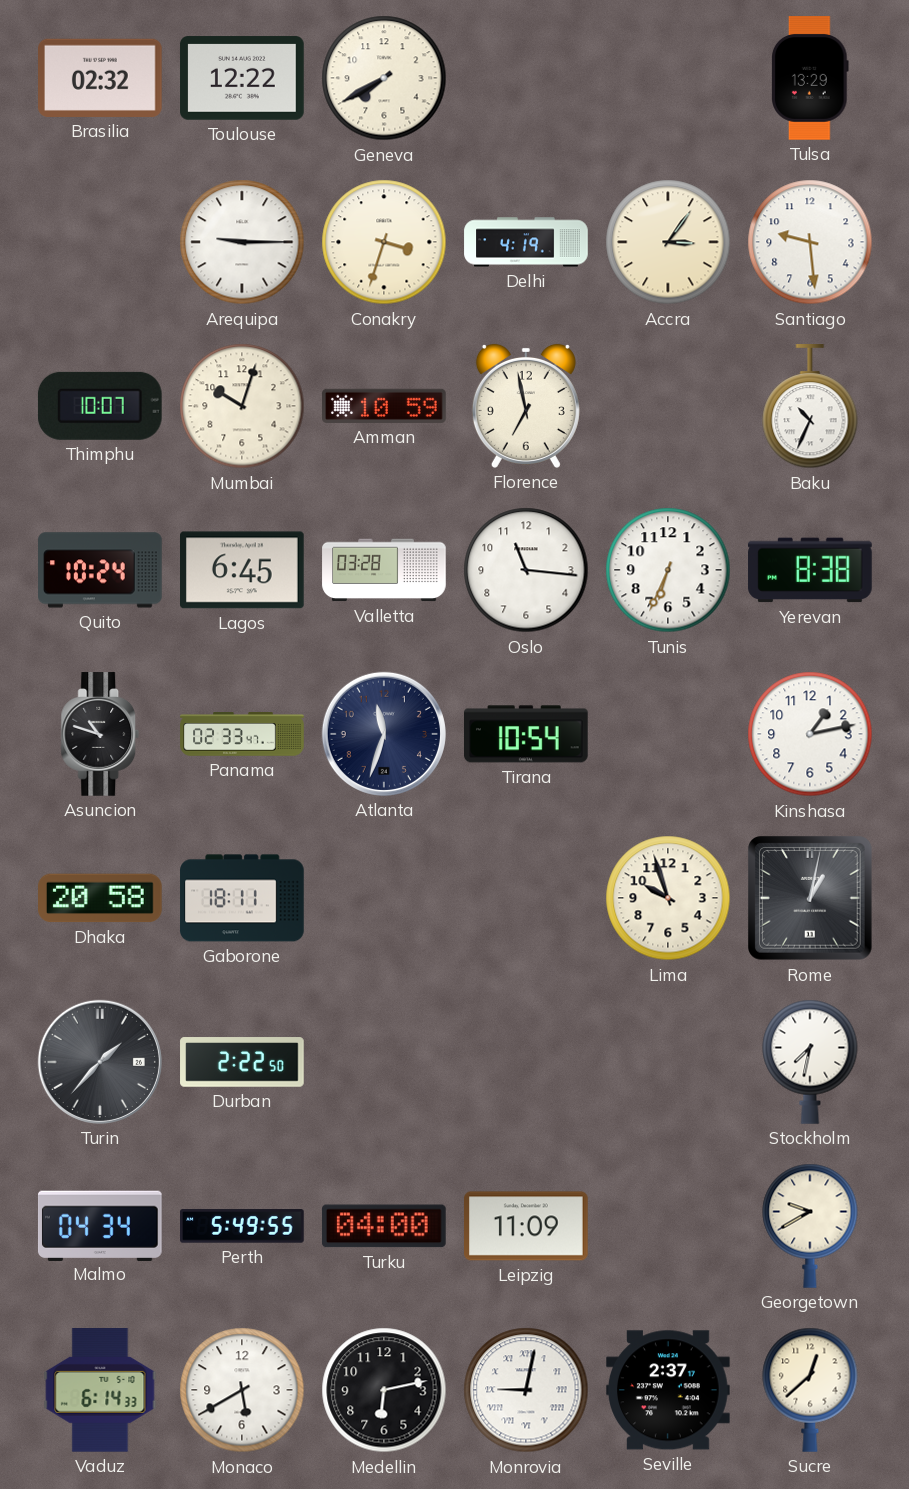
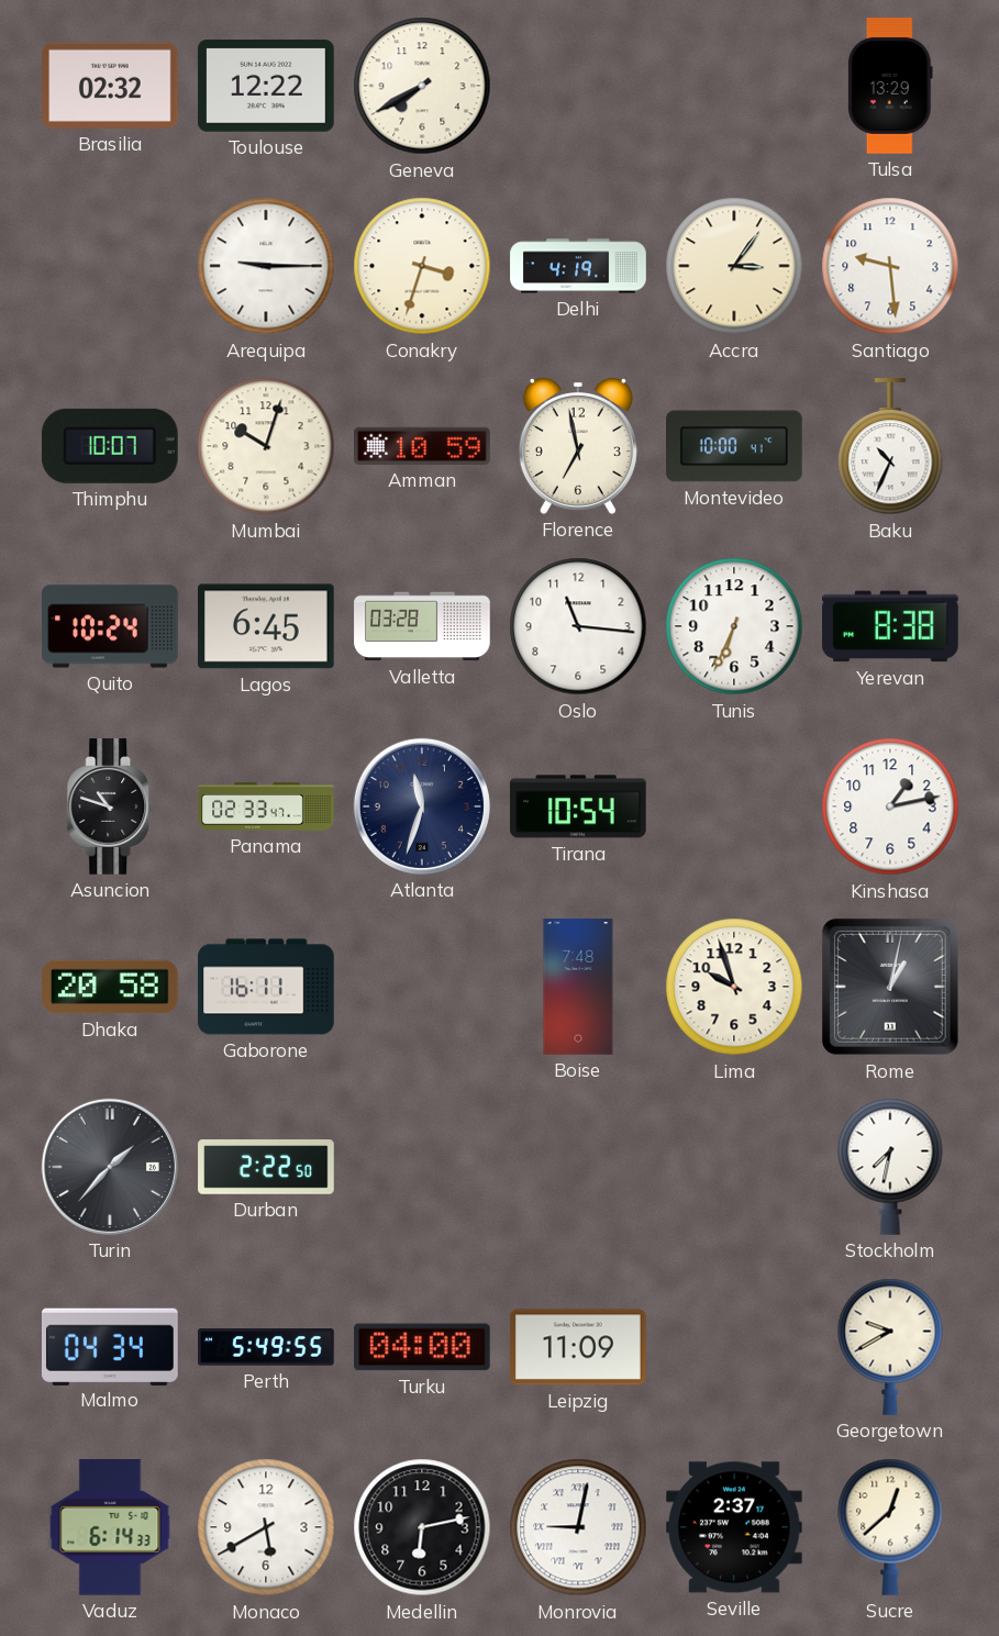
Montevideo: none -> 10:00
Gaborone: 18:11 -> 16:11
Boise: none -> 7:48
